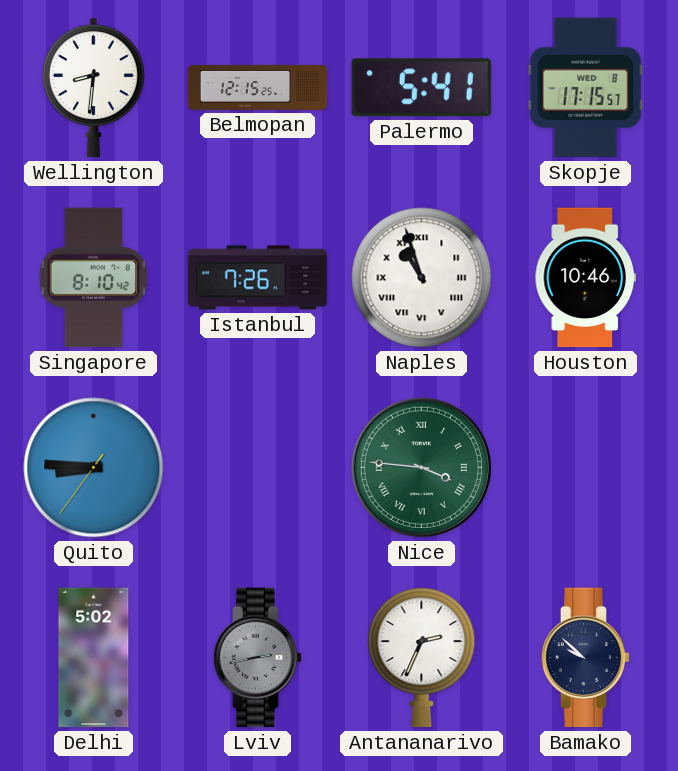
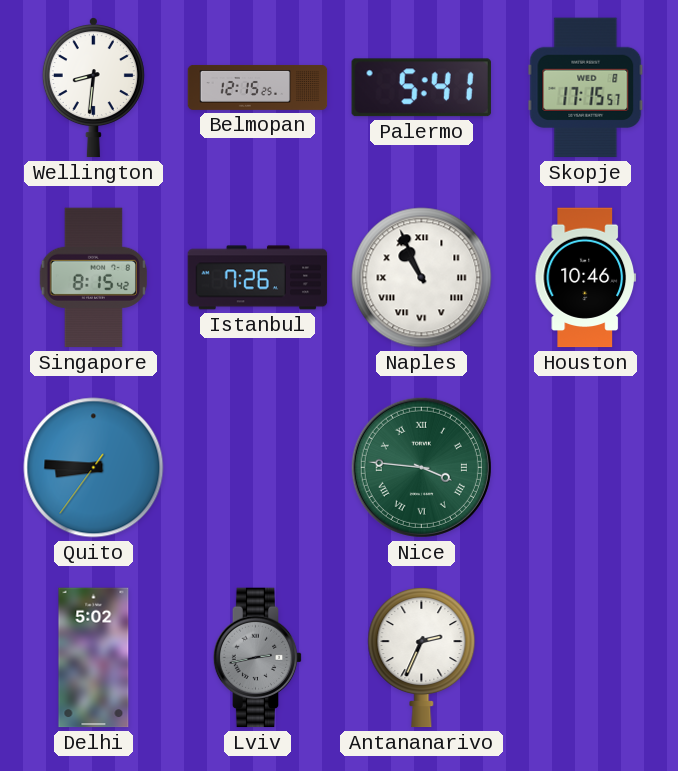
Singapore: 8:10 -> 8:15
Naples: 10:57 -> 10:56
Bamako: 9:52 -> none
